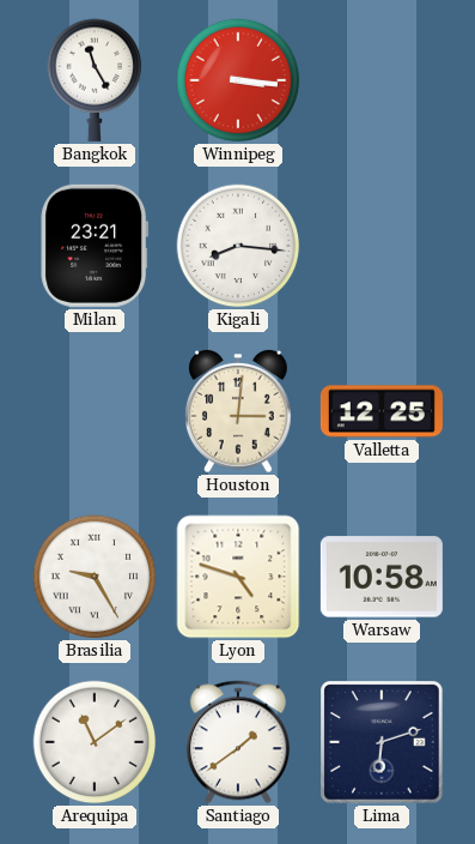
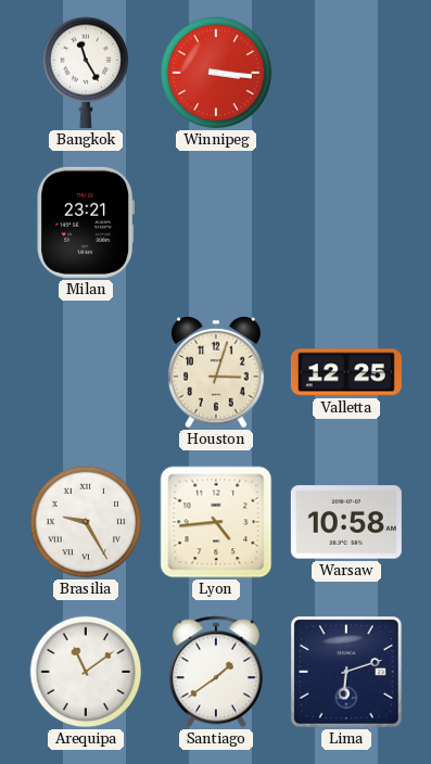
Kigali: 8:16 -> none
Houston: 3:01 -> 3:03
Lyon: 4:48 -> 4:44
